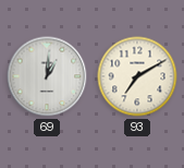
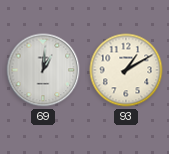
93: 7:10 -> 1:10
